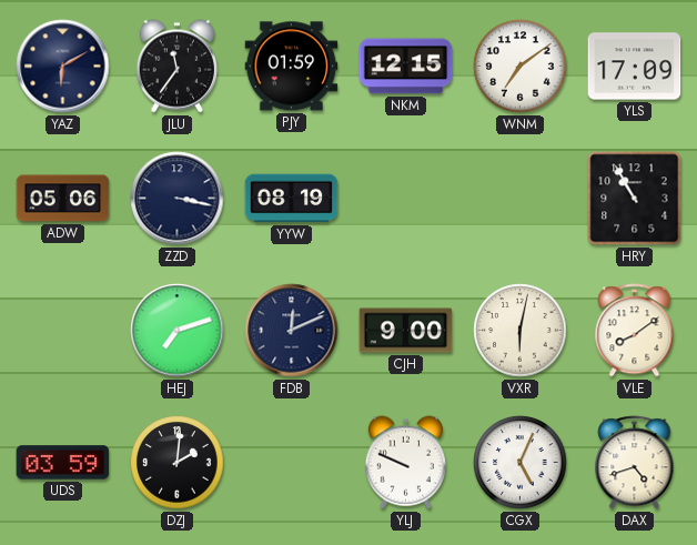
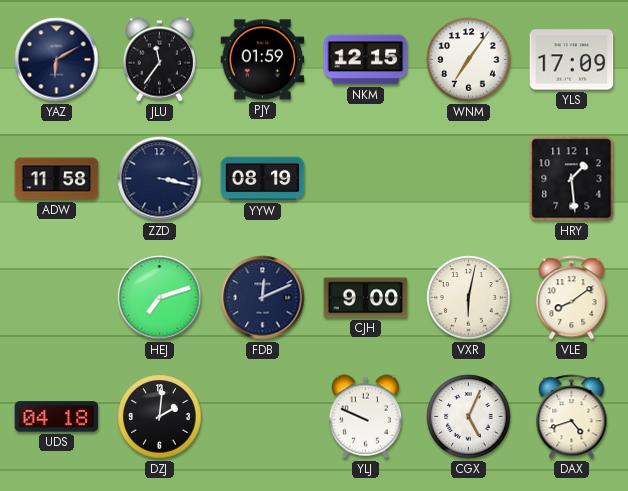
WNM: 7:09 -> 7:06
ADW: 05:06 -> 11:58
HRY: 10:55 -> 1:29
UDS: 03:59 -> 04:18
